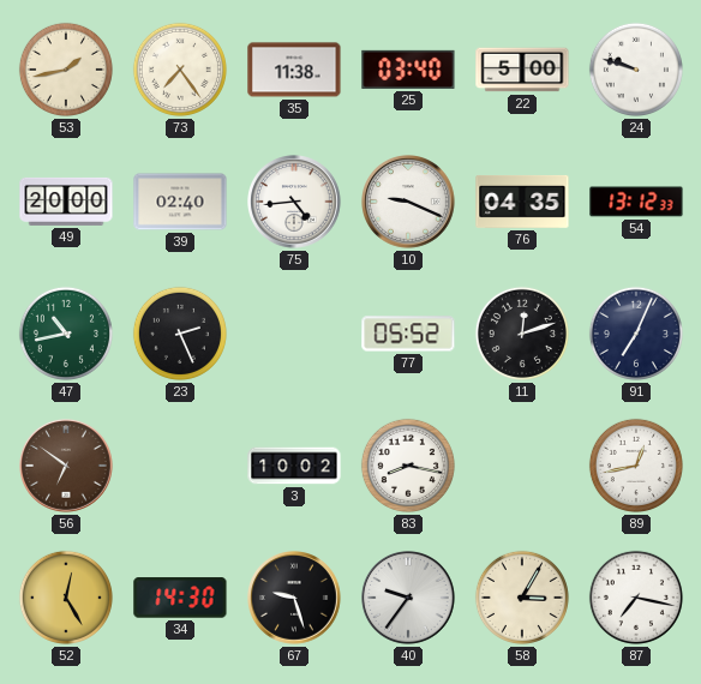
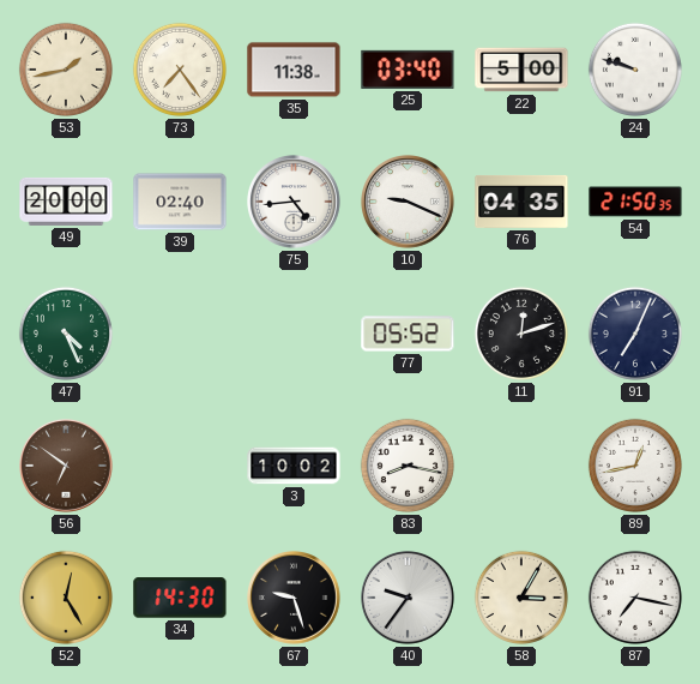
54: 13:12 -> 21:50
47: 10:43 -> 4:26
23: 2:26 -> none
